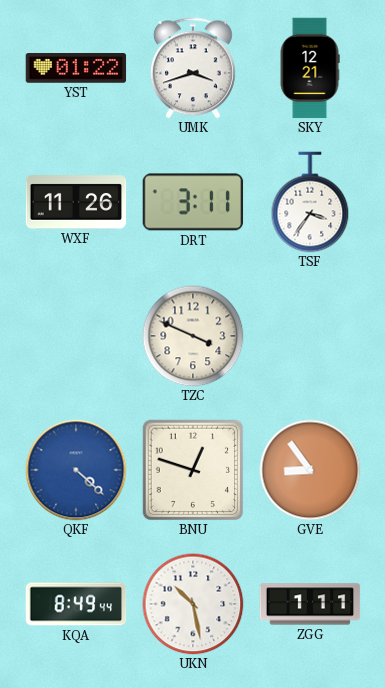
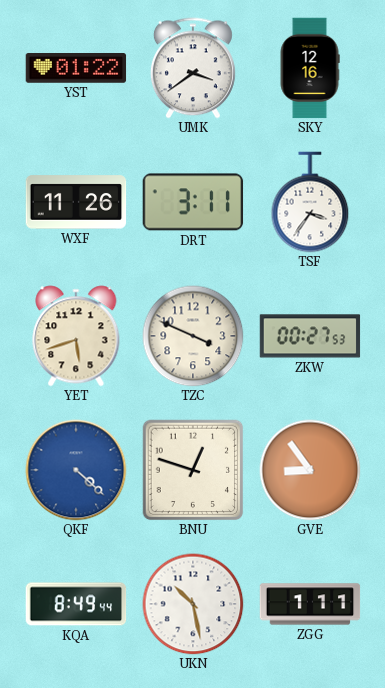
UMK: 3:42 -> 3:39
SKY: 12:21 -> 12:16
YET: none -> 5:42
ZKW: none -> 00:27
